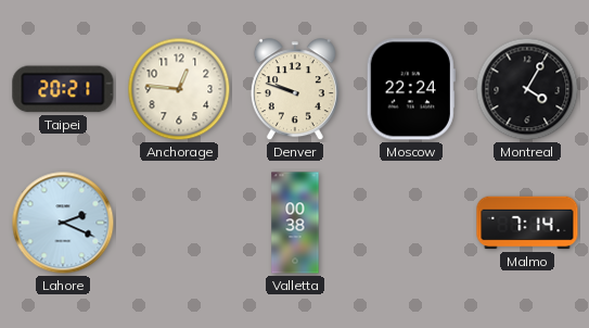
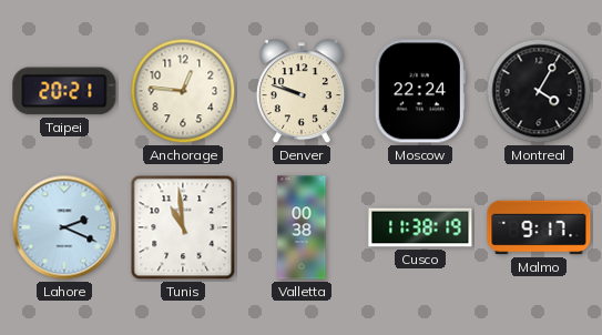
Tunis: none -> 10:59
Cusco: none -> 11:38
Malmo: 7:14 -> 9:17
